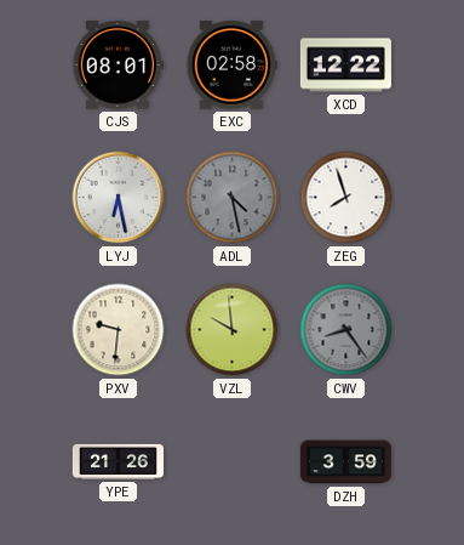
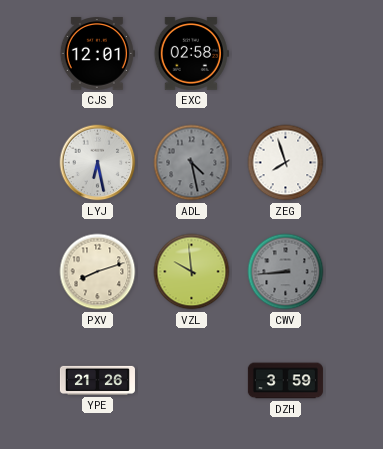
CJS: 08:01 -> 12:01
XCD: 12:22 -> none
PXV: 9:31 -> 8:12
CWV: 8:24 -> 8:44
